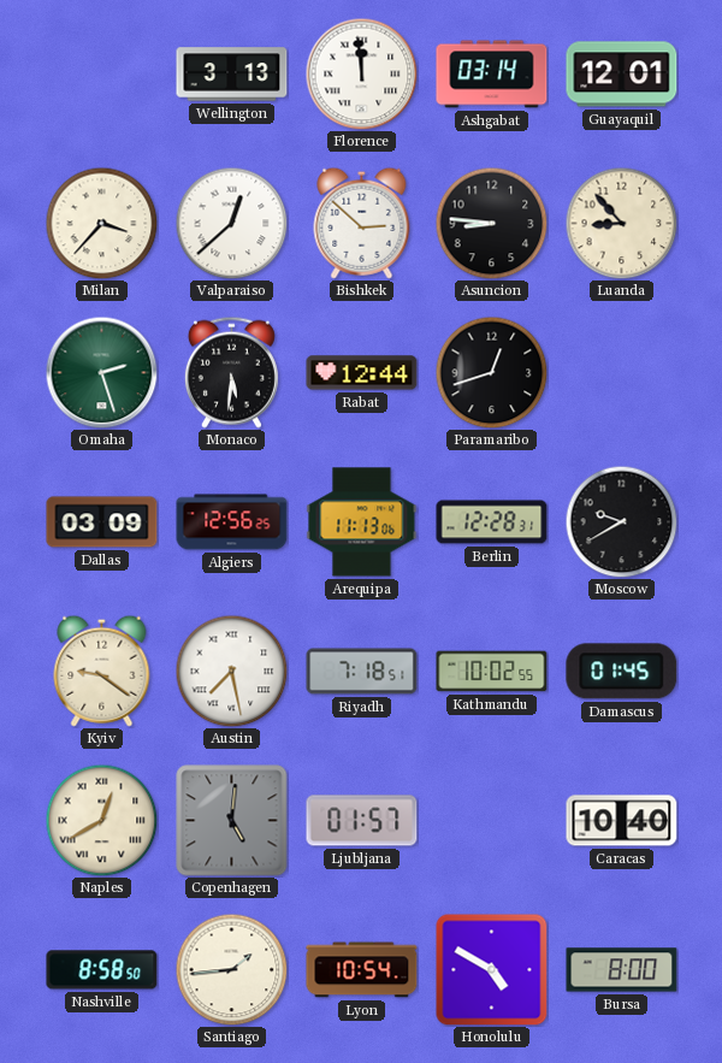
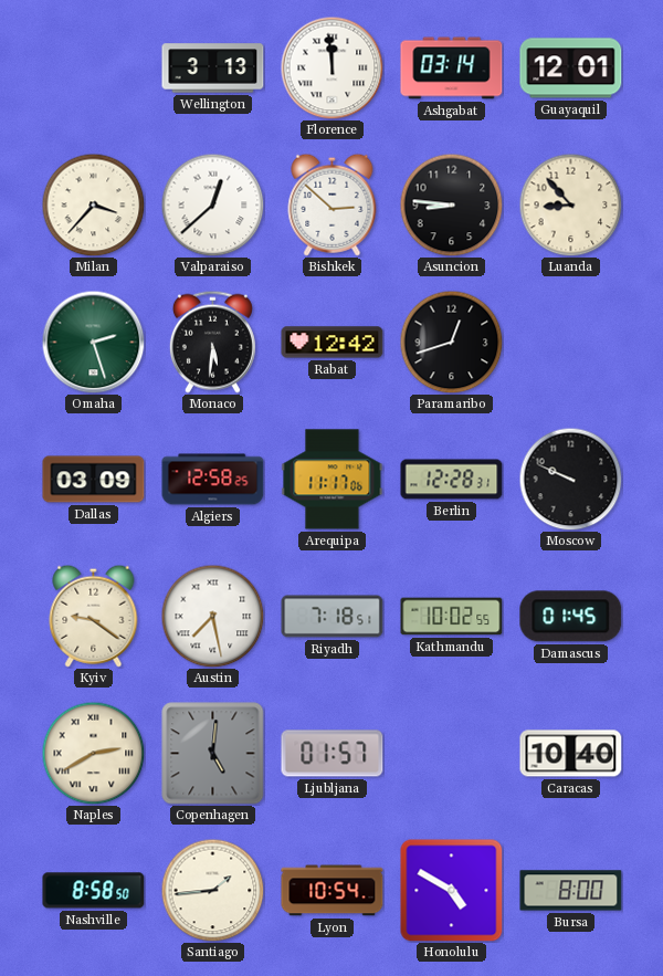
Rabat: 12:44 -> 12:42
Algiers: 12:56 -> 12:58
Arequipa: 11:13 -> 11:17
Moscow: 9:40 -> 9:49
Naples: 12:40 -> 2:40
